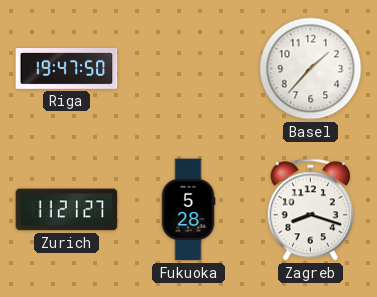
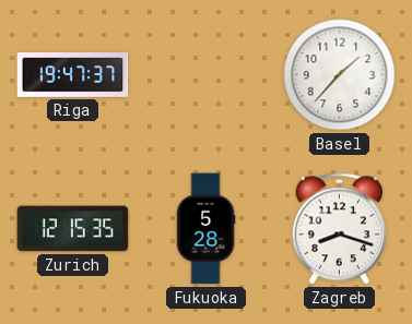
Riga: 19:47:50 -> 19:47:37
Zurich: 11:21 -> 12:15
